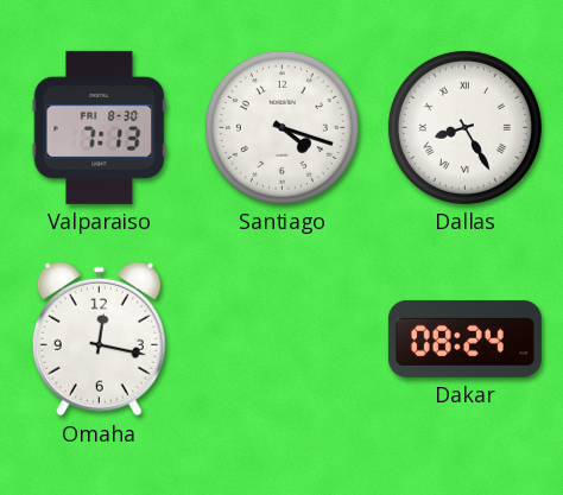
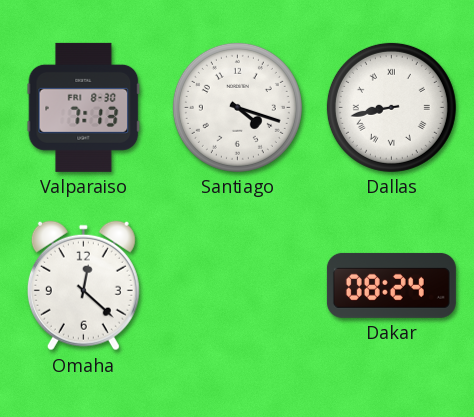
Dallas: 8:25 -> 8:43
Omaha: 12:17 -> 12:22
